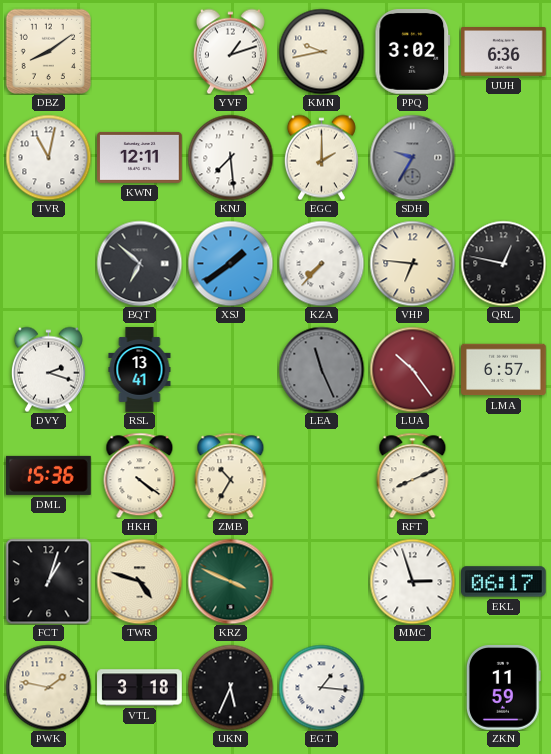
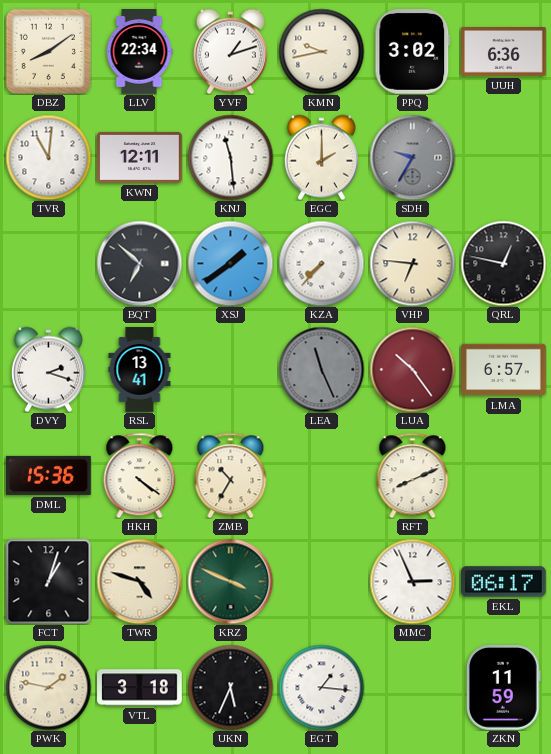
LLV: none -> 22:34
TVR: 11:02 -> 11:01
KNJ: 7:29 -> 11:29
MMC: 2:57 -> 2:56
